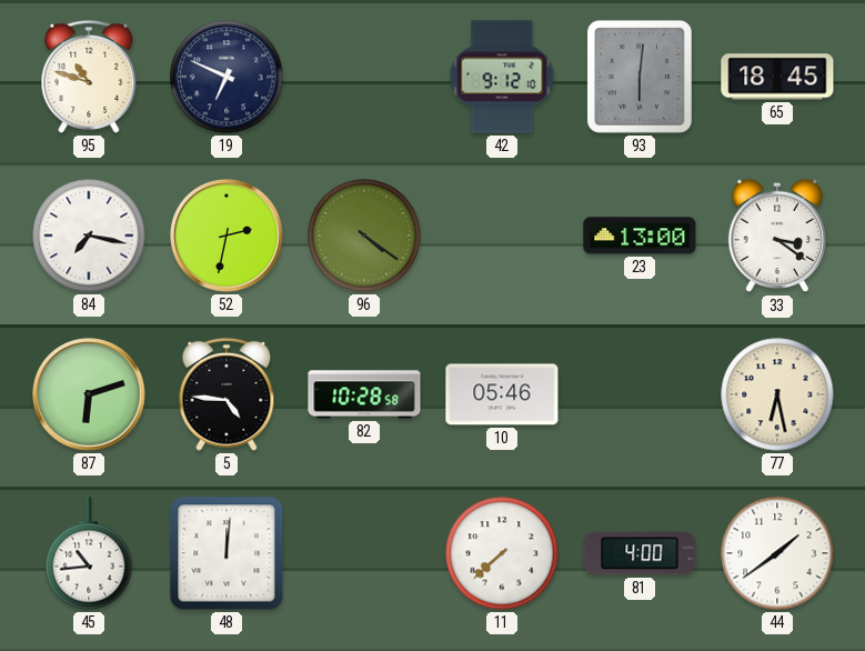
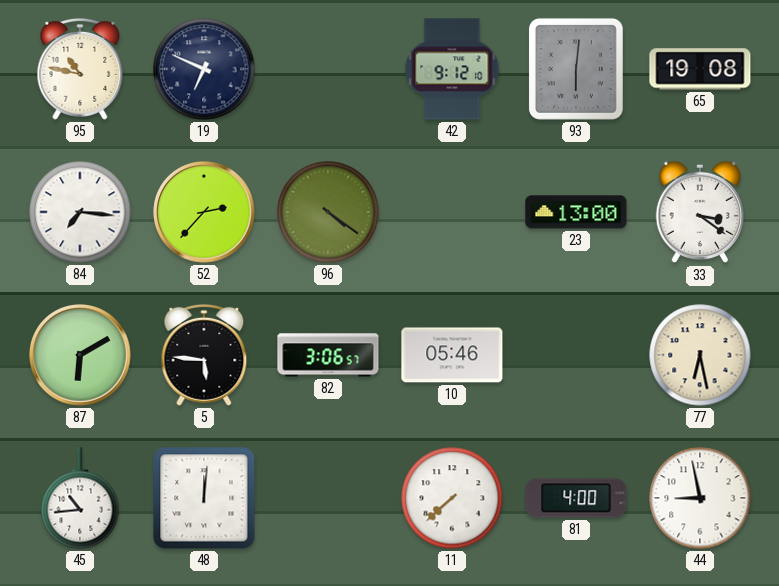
95: 10:48 -> 10:47
65: 18:45 -> 19:08
84: 7:17 -> 7:16
52: 2:32 -> 2:37
87: 6:12 -> 6:10
5: 4:46 -> 5:46
82: 10:28 -> 3:06
44: 1:39 -> 8:58
